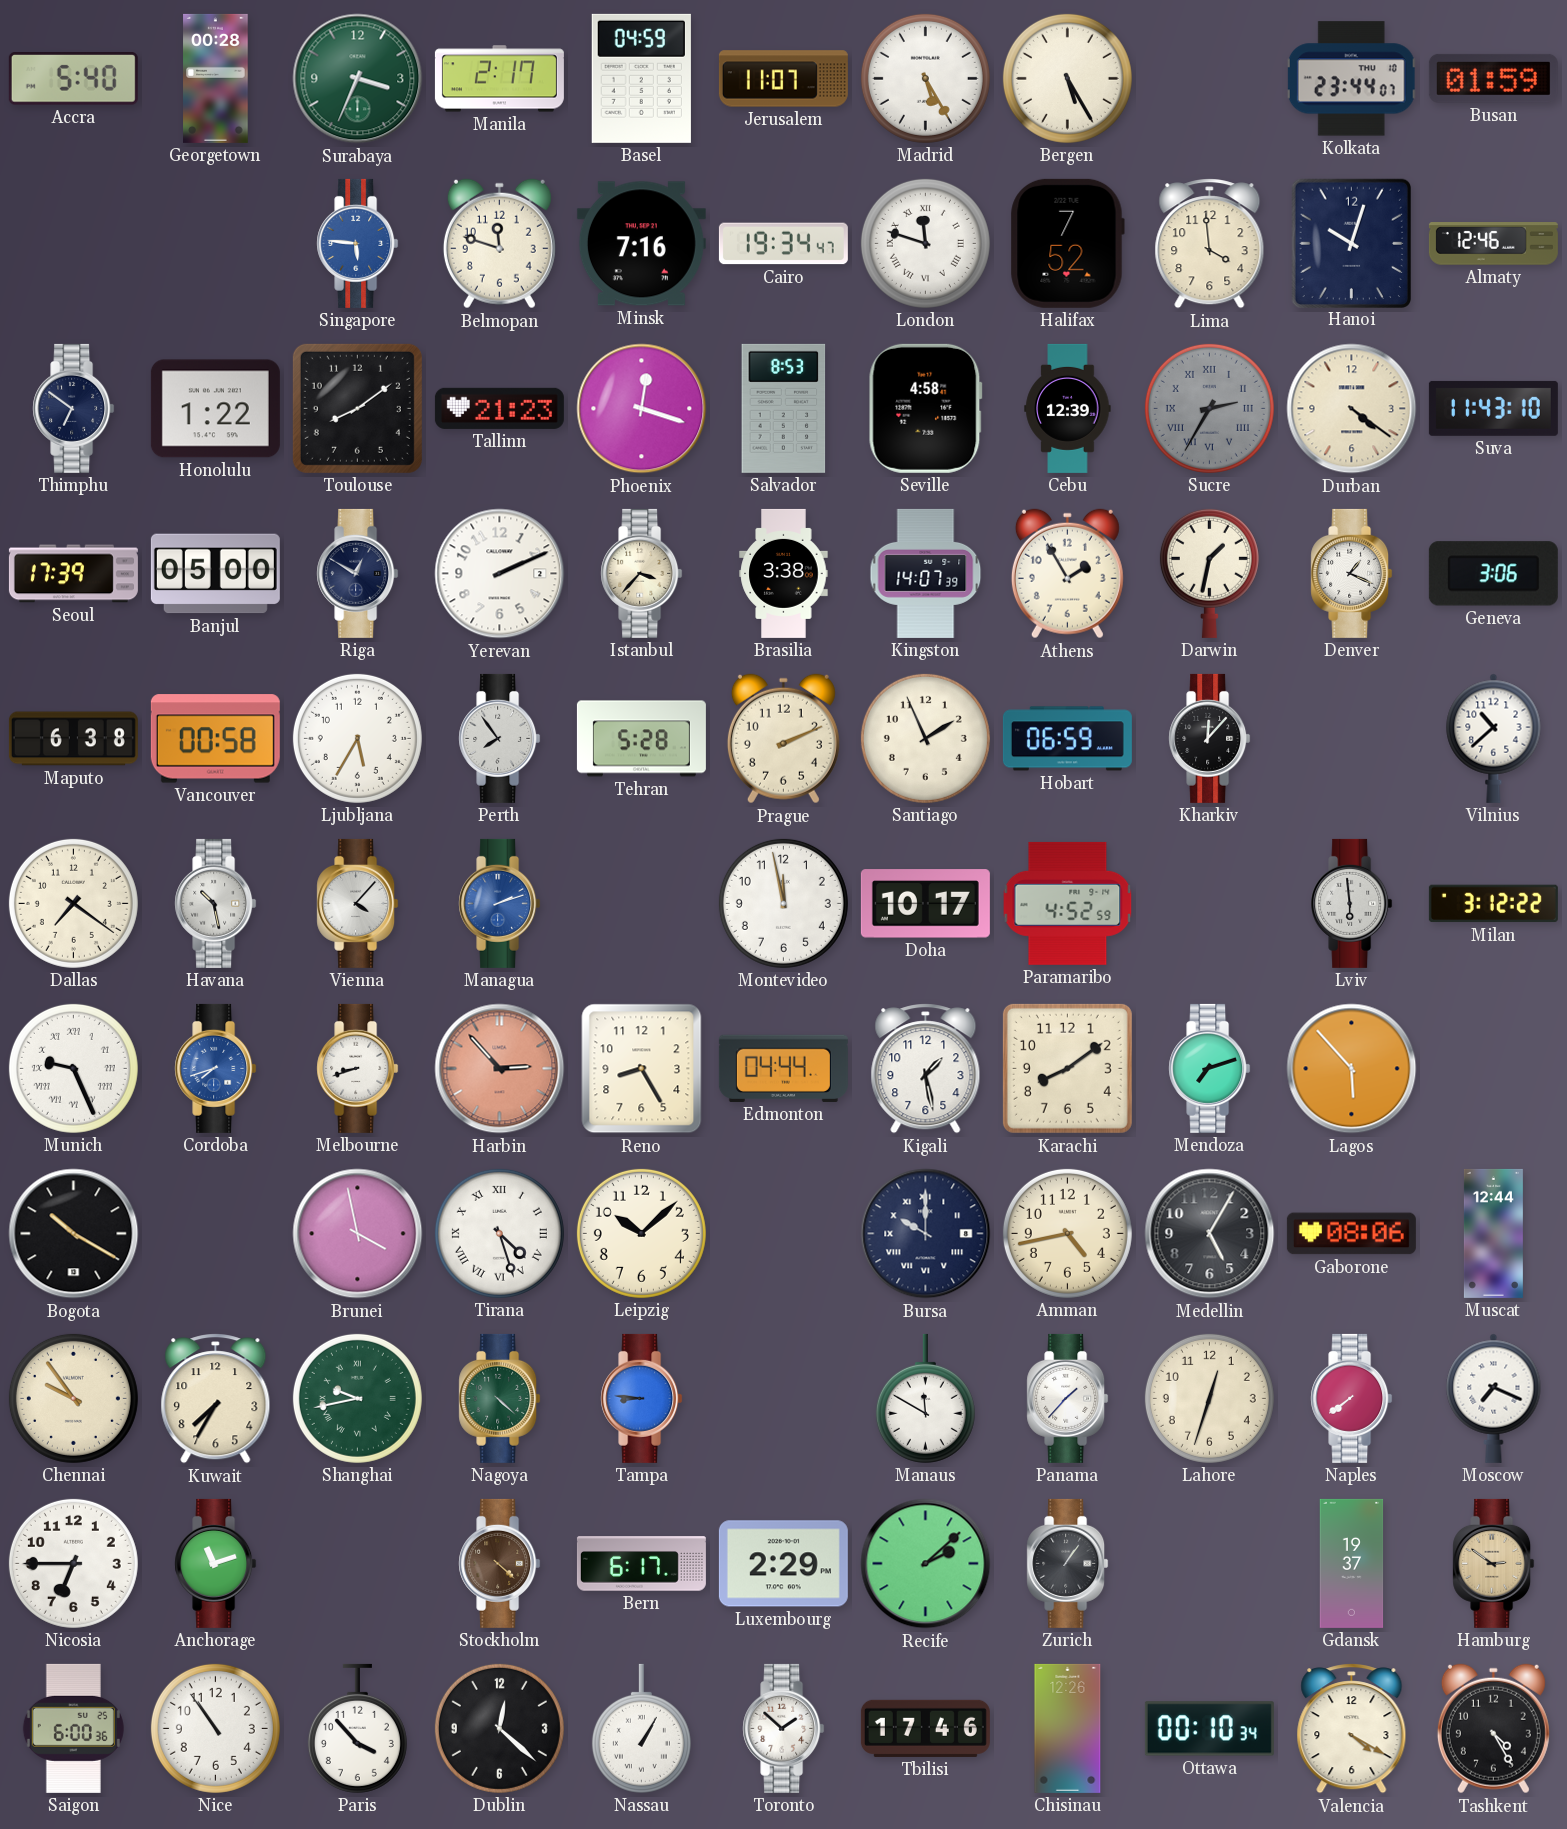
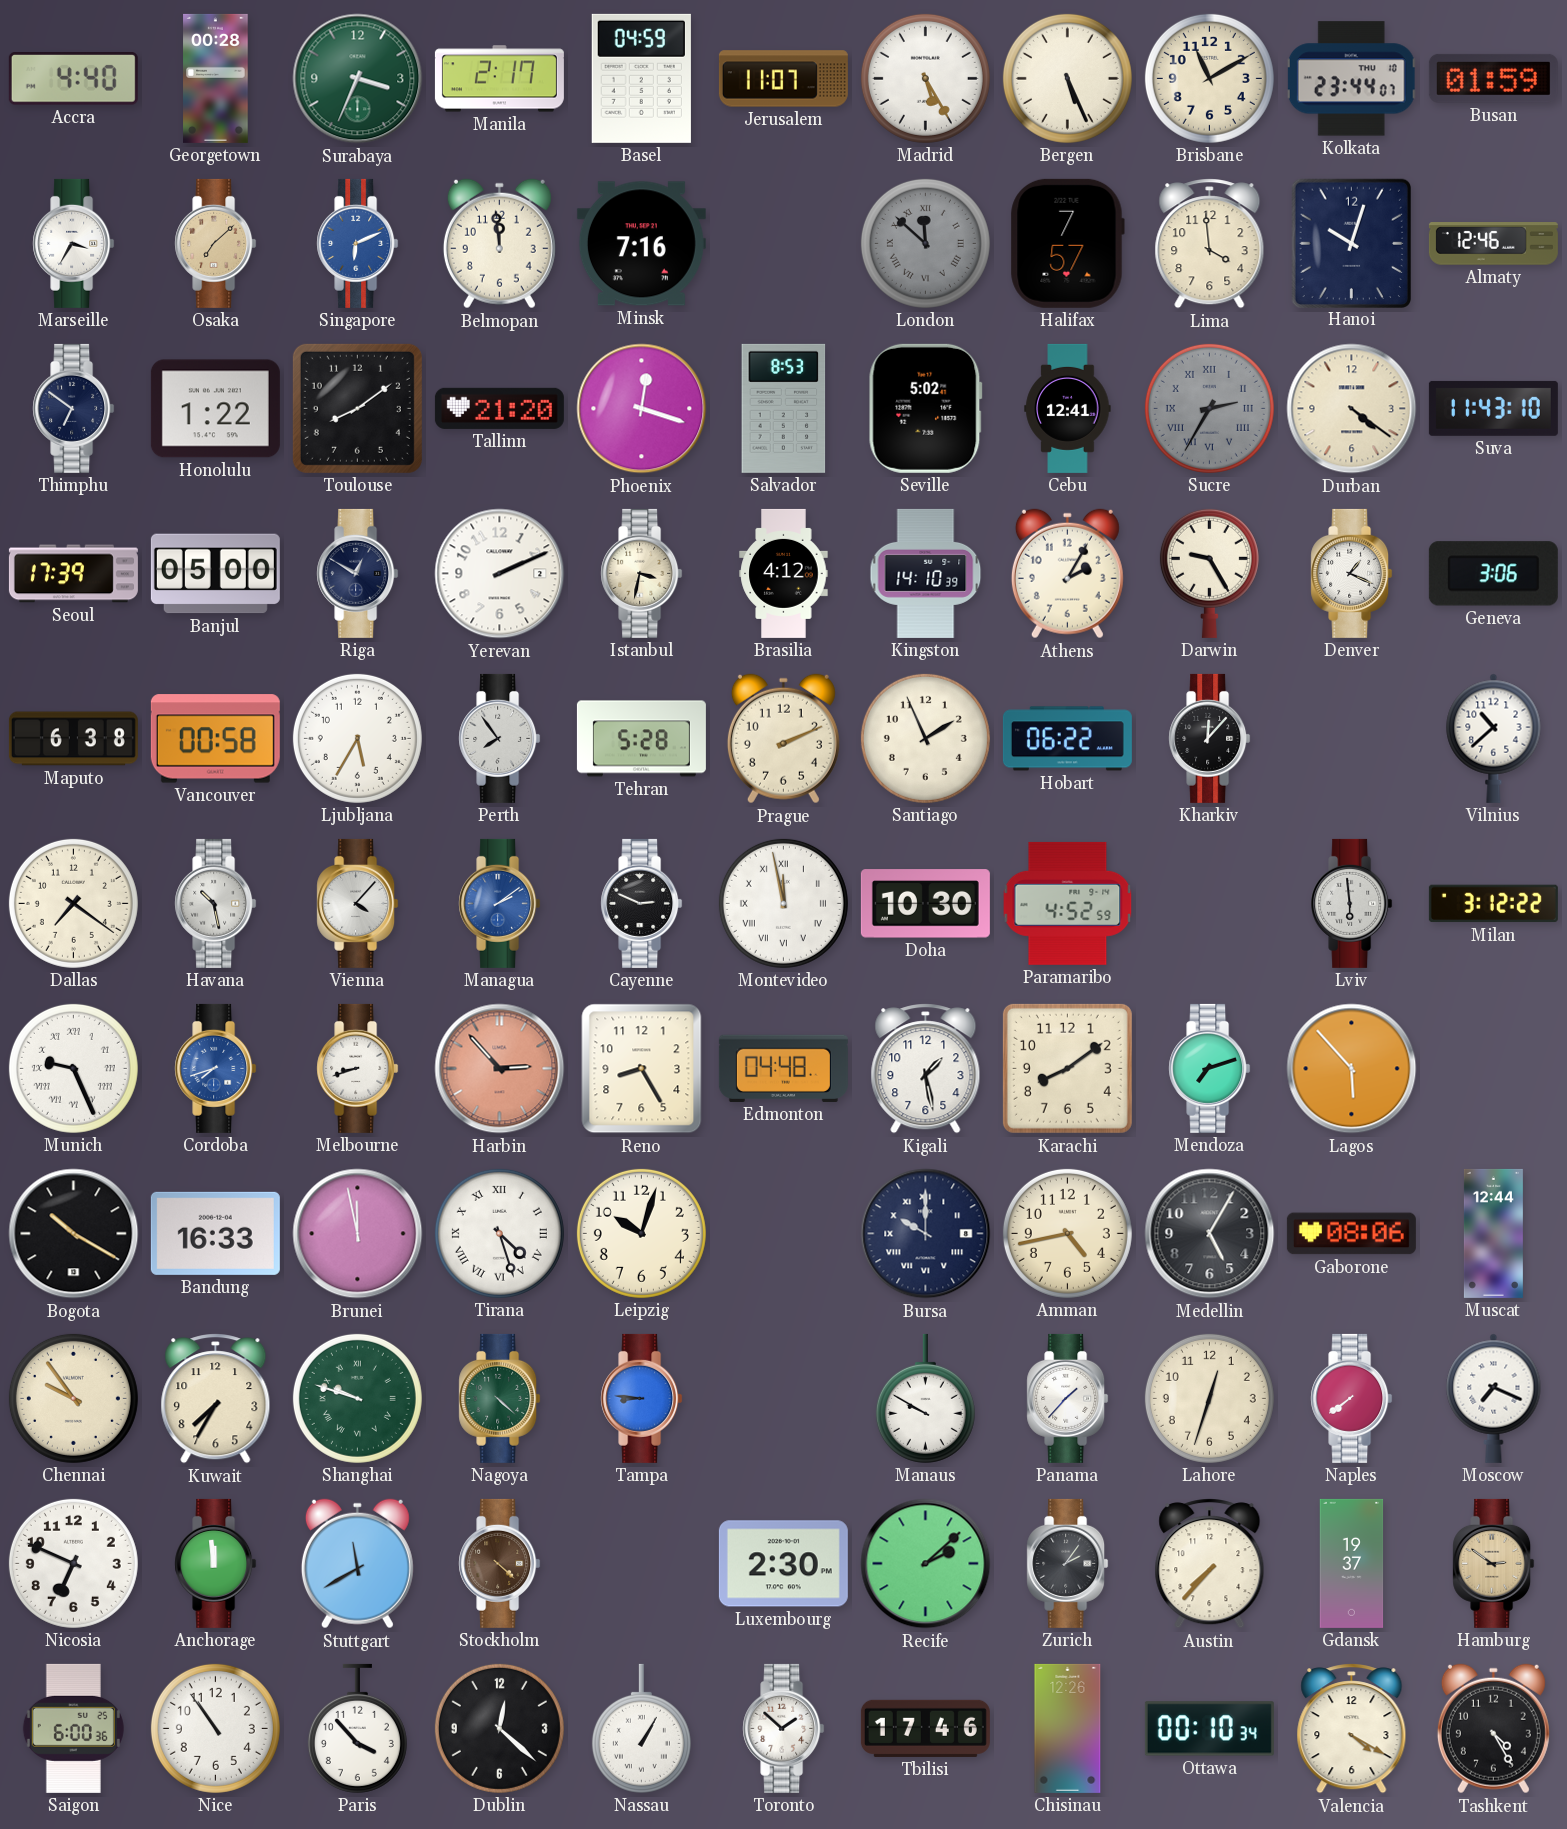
Accra: 5:40 -> 4:40
Bergen: 5:25 -> 5:26
Brisbane: none -> 11:10
Marseille: none -> 3:35
Osaka: none -> 7:08
Singapore: 5:46 -> 6:11
Belmopan: 11:48 -> 11:59
Cairo: 19:34 -> none
London: 11:48 -> 11:52
London dial: white -> grey
Halifax: 7:52 -> 7:57
Tallinn: 21:23 -> 21:20
Seville: 4:58 -> 5:02
Cebu: 12:39 -> 12:41
Istanbul: 3:37 -> 3:32
Brasilia: 3:38 -> 4:12
Kingston: 14:07 -> 14:10
Athens: 1:55 -> 2:05
Darwin: 1:32 -> 9:25
Hobart: 06:59 -> 06:22
Managua: 2:12 -> 2:09
Cayenne: none -> 2:49
Montevideo numerals: Arabic -> Roman
Doha: 10:17 -> 10:30
Edmonton: 04:44 -> 04:48
Bandung: none -> 16:33
Brunei: 3:58 -> 11:58
Leipzig: 10:08 -> 10:03
Shanghai: 9:43 -> 9:48
Manaus: 11:50 -> 9:50
Nicosia: 6:45 -> 6:49
Anchorage: 11:12 -> 11:59
Stuttgart: none -> 11:40
Bern: 6:17 -> none
Luxembourg: 2:29 -> 2:30
Zurich: 1:06 -> 2:06
Austin: none -> 7:37
